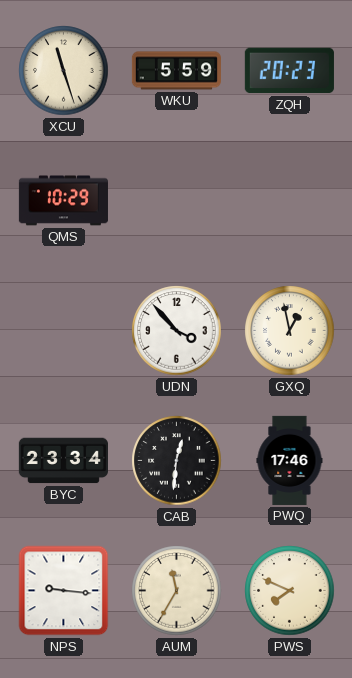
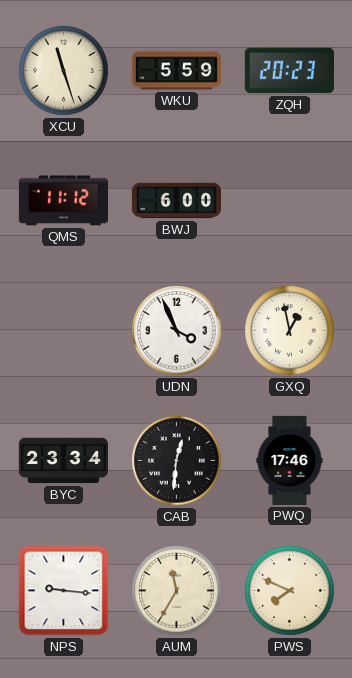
QMS: 10:29 -> 11:12
BWJ: none -> 6:00
UDN: 3:53 -> 3:56
